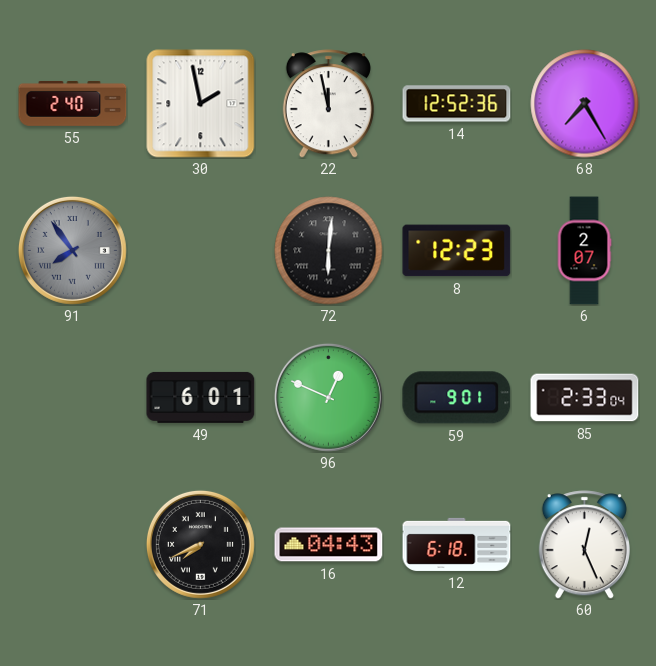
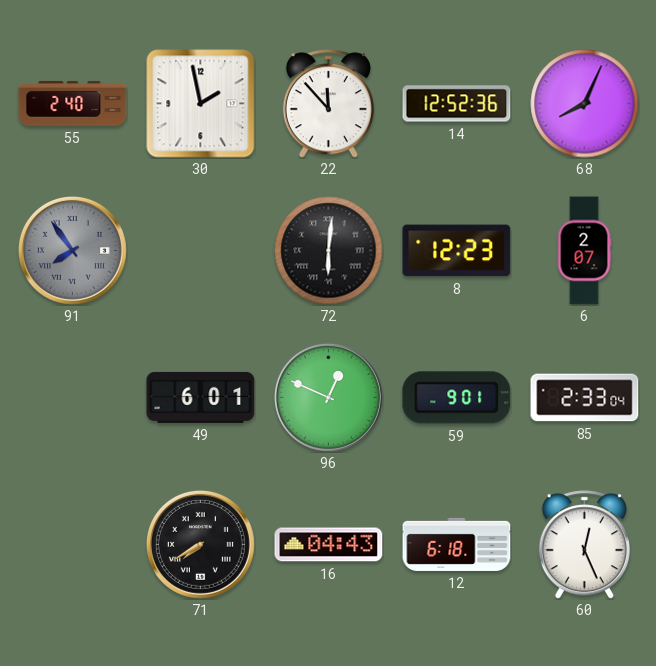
22: 11:58 -> 11:53
68: 7:25 -> 8:04
71: 7:41 -> 7:40
